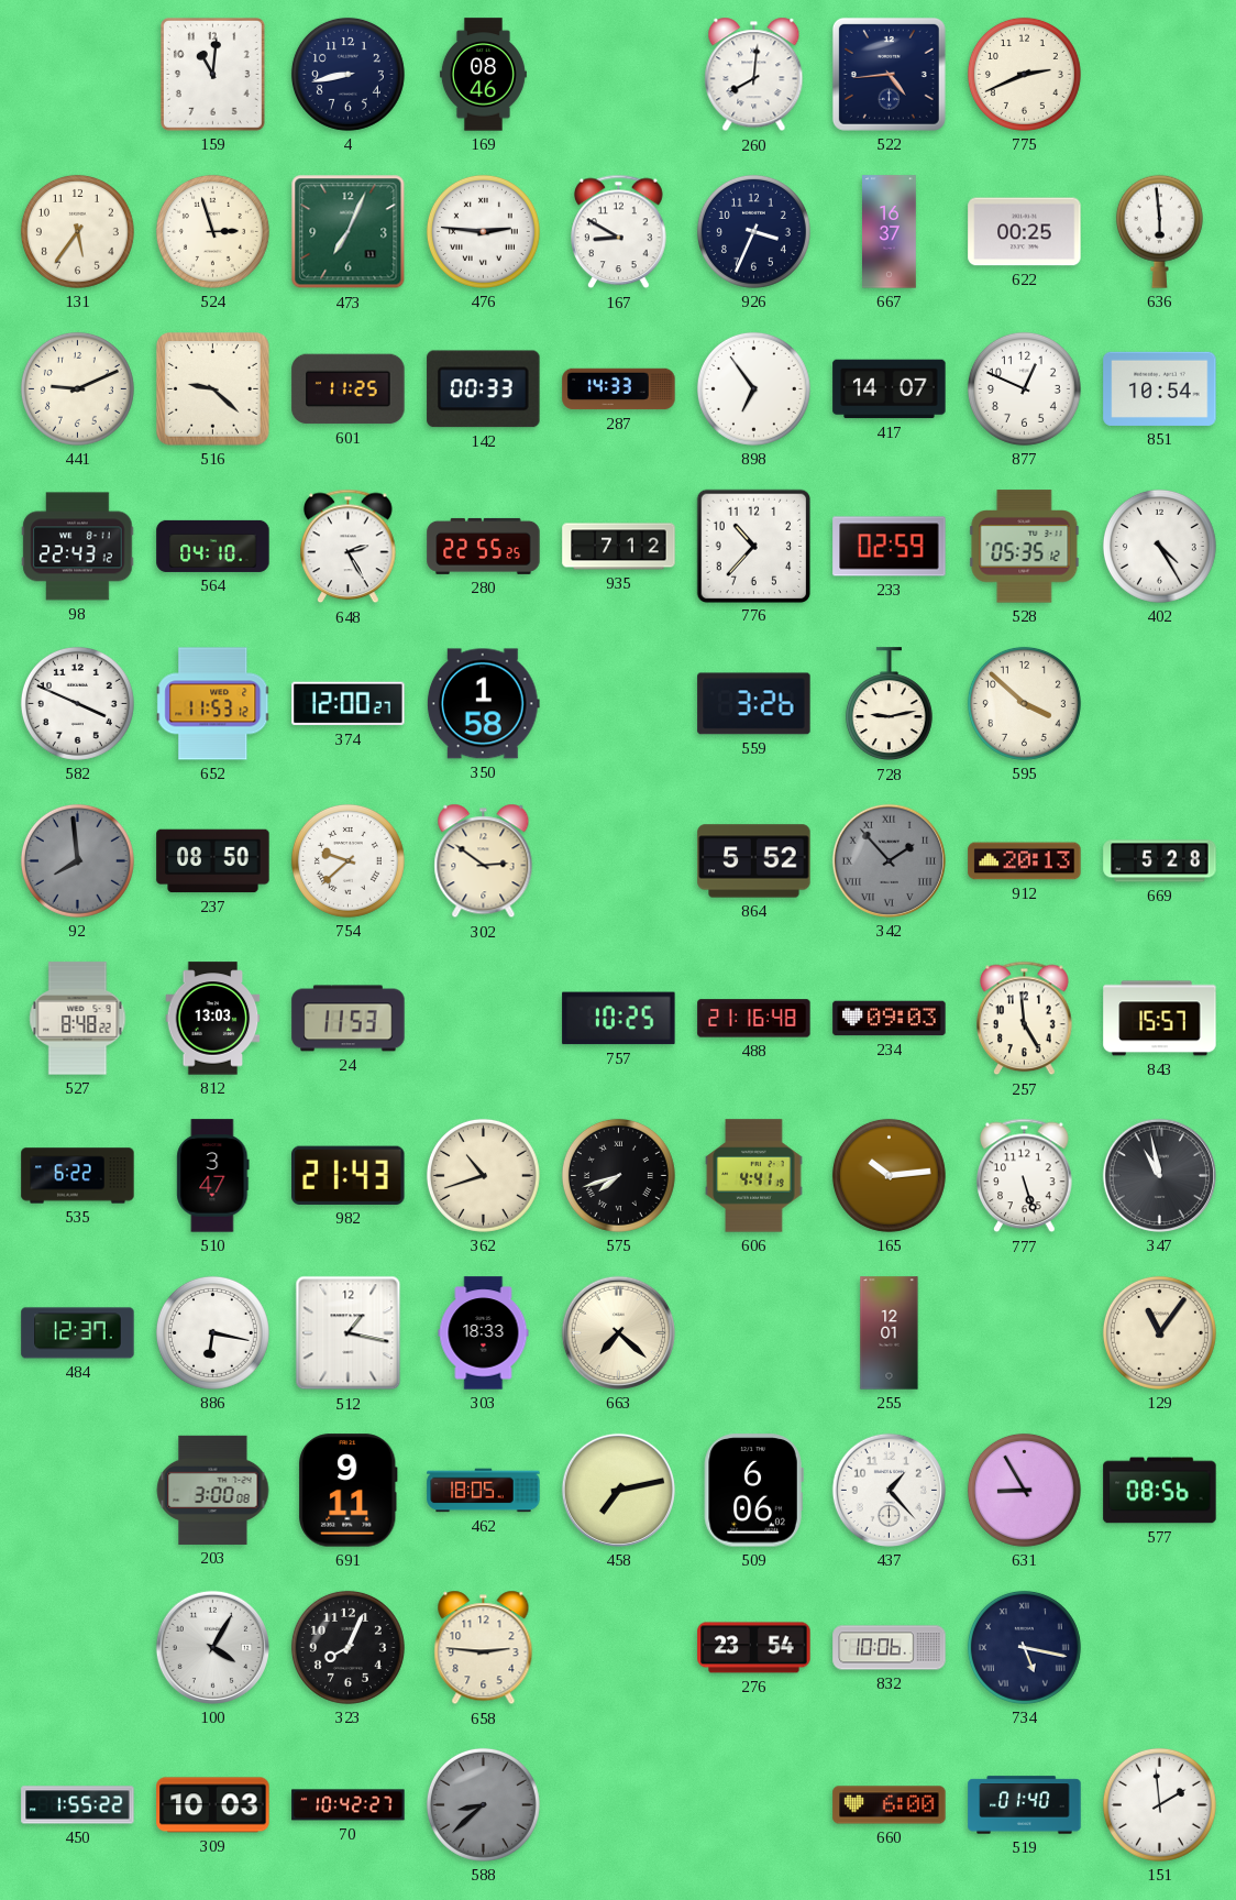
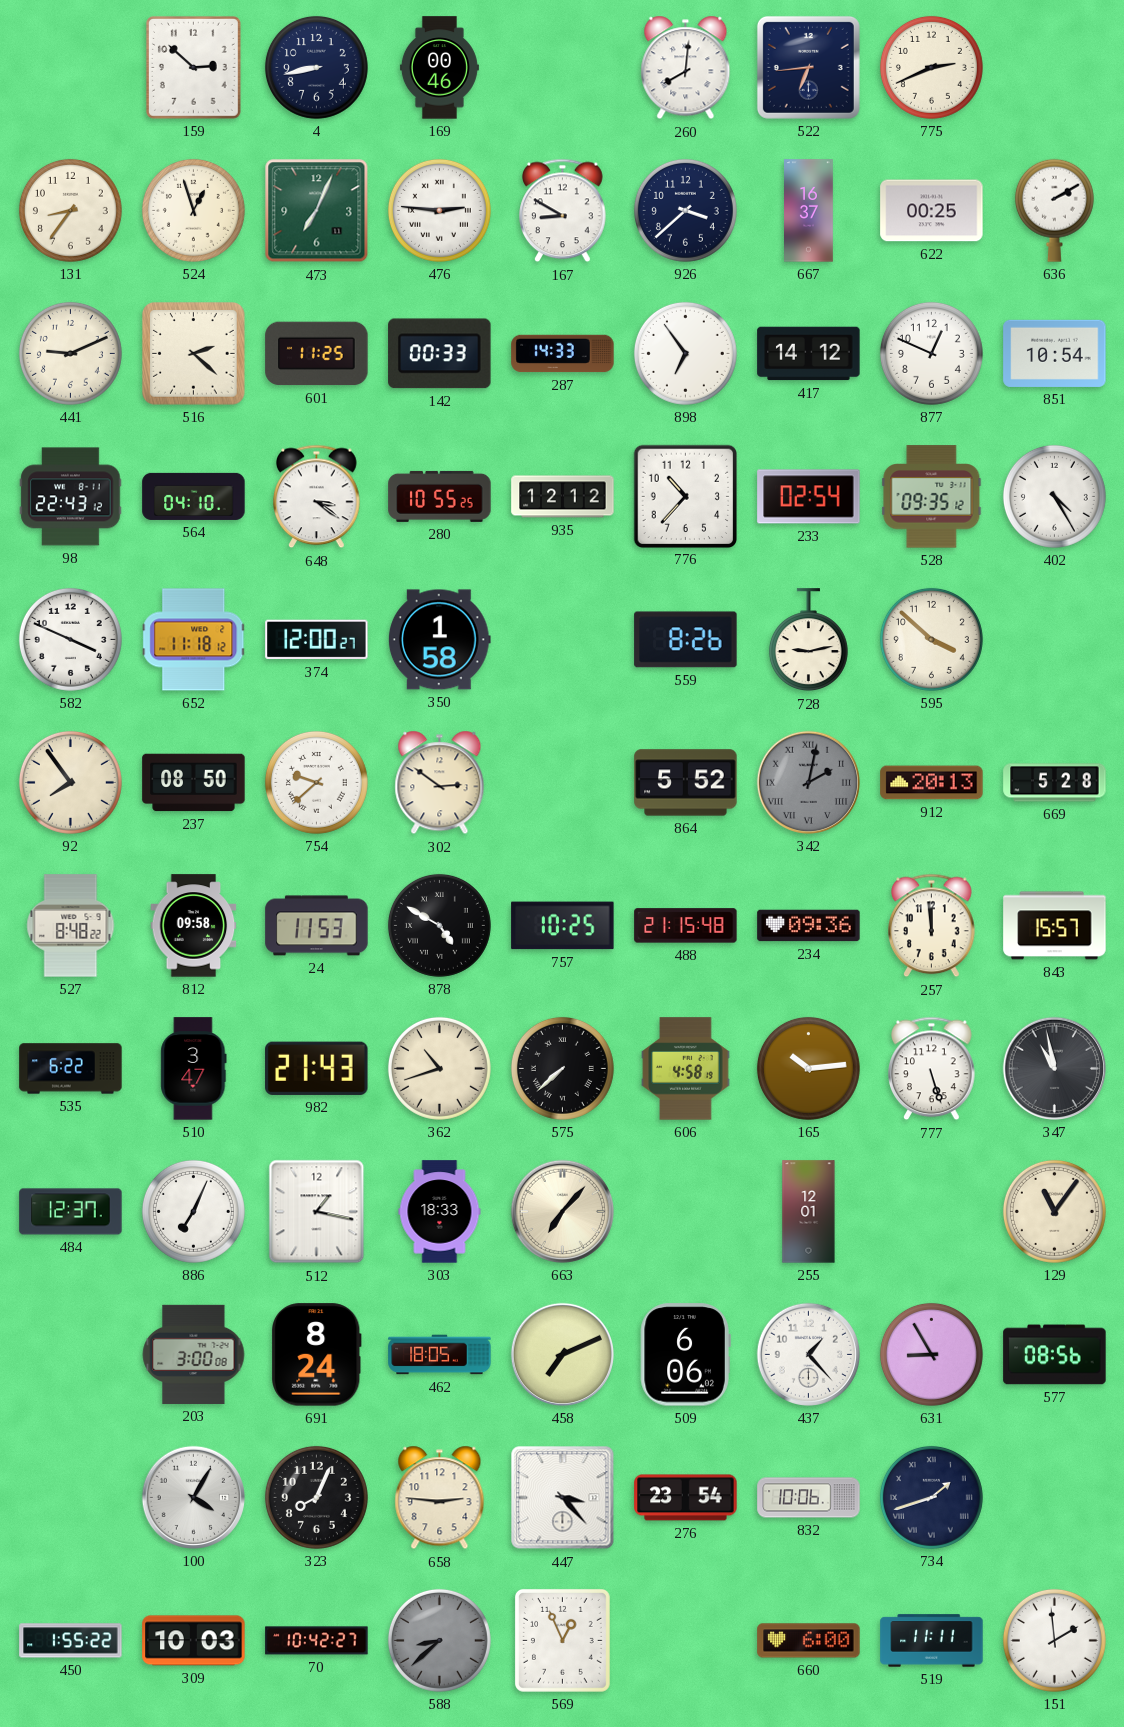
159: 11:01 -> 2:52
169: 08:46 -> 00:46
522: 4:44 -> 6:44
131: 5:36 -> 8:36
524: 2:57 -> 12:57
926: 3:34 -> 3:38
636: 5:59 -> 2:10
516: 9:22 -> 2:22
417: 14:07 -> 14:12
648: 2:25 -> 3:21
280: 22:55 -> 10:55
935: 7:12 -> 12:12
233: 02:59 -> 02:54
528: 05:35 -> 09:35
652: 11:53 -> 11:18
559: 3:26 -> 8:26
92: 7:59 -> 7:54
92 dial: grey -> cream
342: 1:53 -> 2:02
812: 13:03 -> 09:58
878: none -> 4:50
488: 21:16 -> 21:15
234: 09:03 -> 09:36
257: 4:59 -> 11:59
575: 7:42 -> 7:38
606: 4:41 -> 4:58
886: 6:17 -> 7:04
663: 7:22 -> 7:07
691: 9:11 -> 8:24
458: 7:13 -> 7:11
447: none -> 3:23
734: 5:17 -> 1:42
569: none -> 12:56
519: 01:40 -> 11:11
